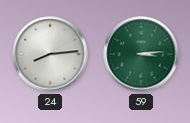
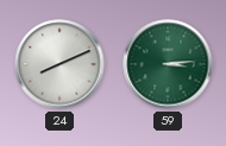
24: 8:14 -> 8:11
